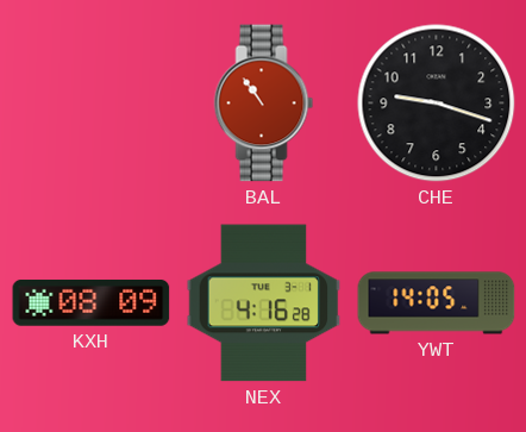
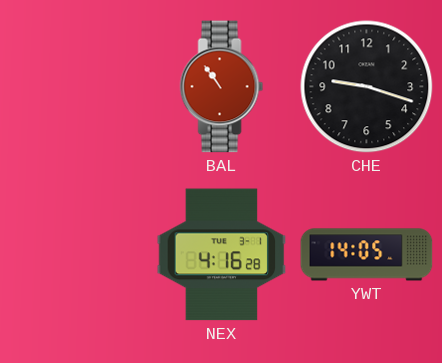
KXH: 08:09 -> none
